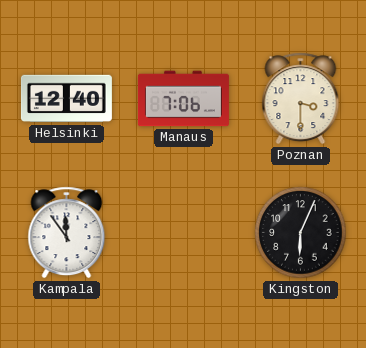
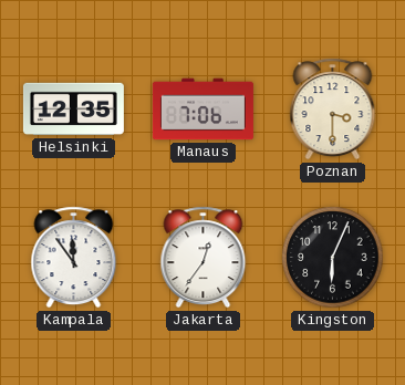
Helsinki: 12:40 -> 12:35
Jakarta: none -> 12:36
